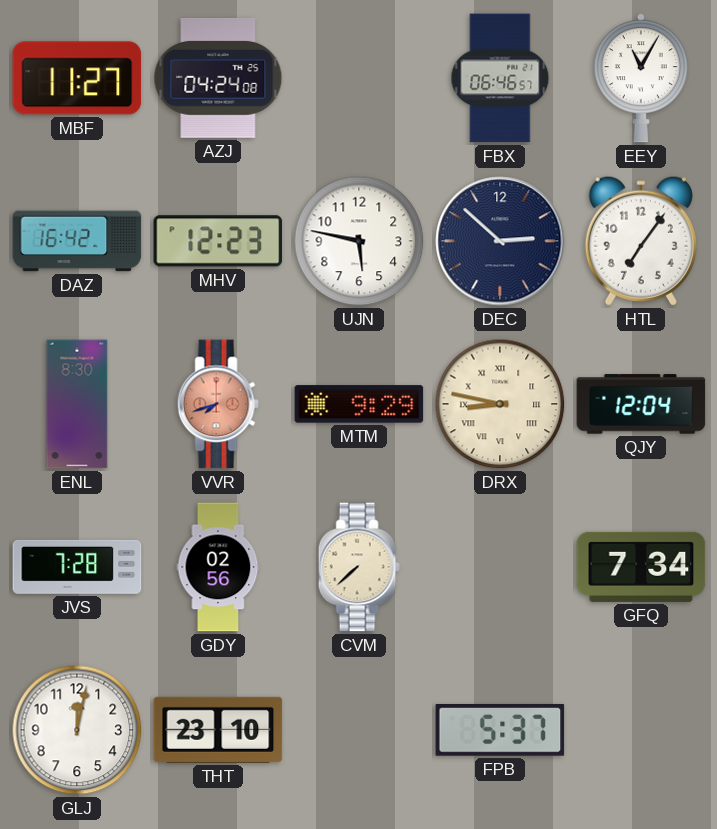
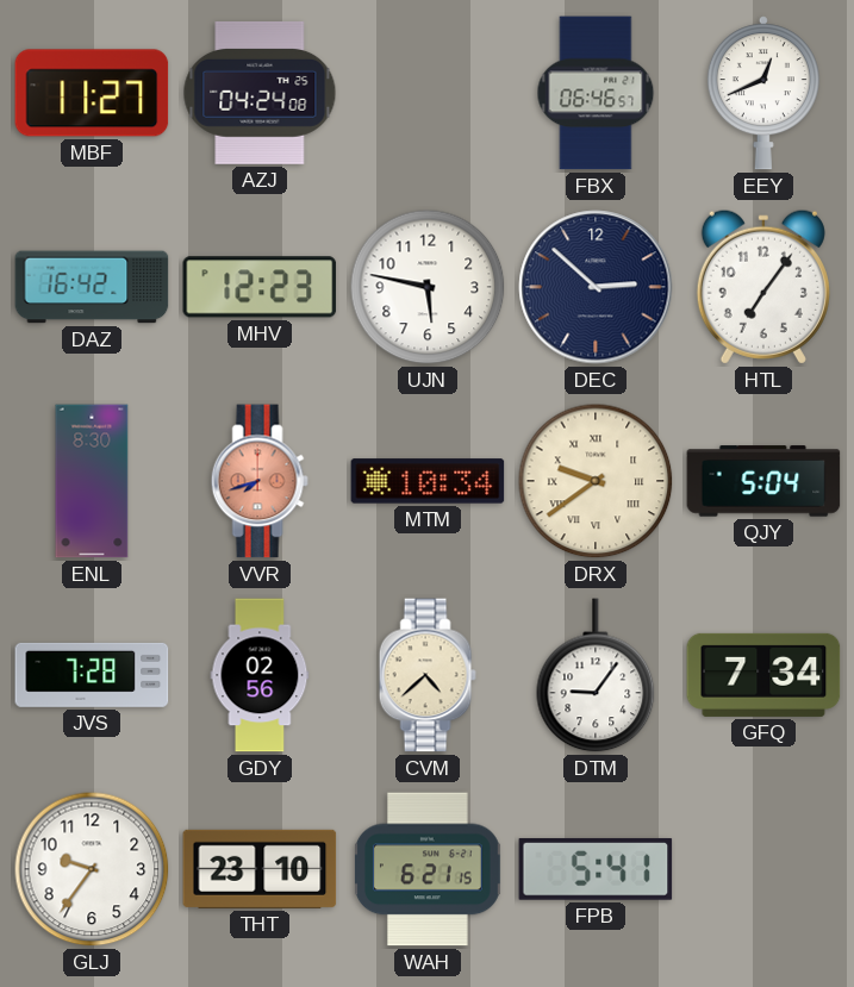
EEY: 11:05 -> 12:41
MTM: 9:29 -> 10:34
DRX: 8:47 -> 9:39
QJY: 12:04 -> 5:04
CVM: 7:38 -> 4:38
DTM: none -> 9:06
GLJ: 12:02 -> 9:36
WAH: none -> 6:21
FPB: 5:37 -> 5:41
